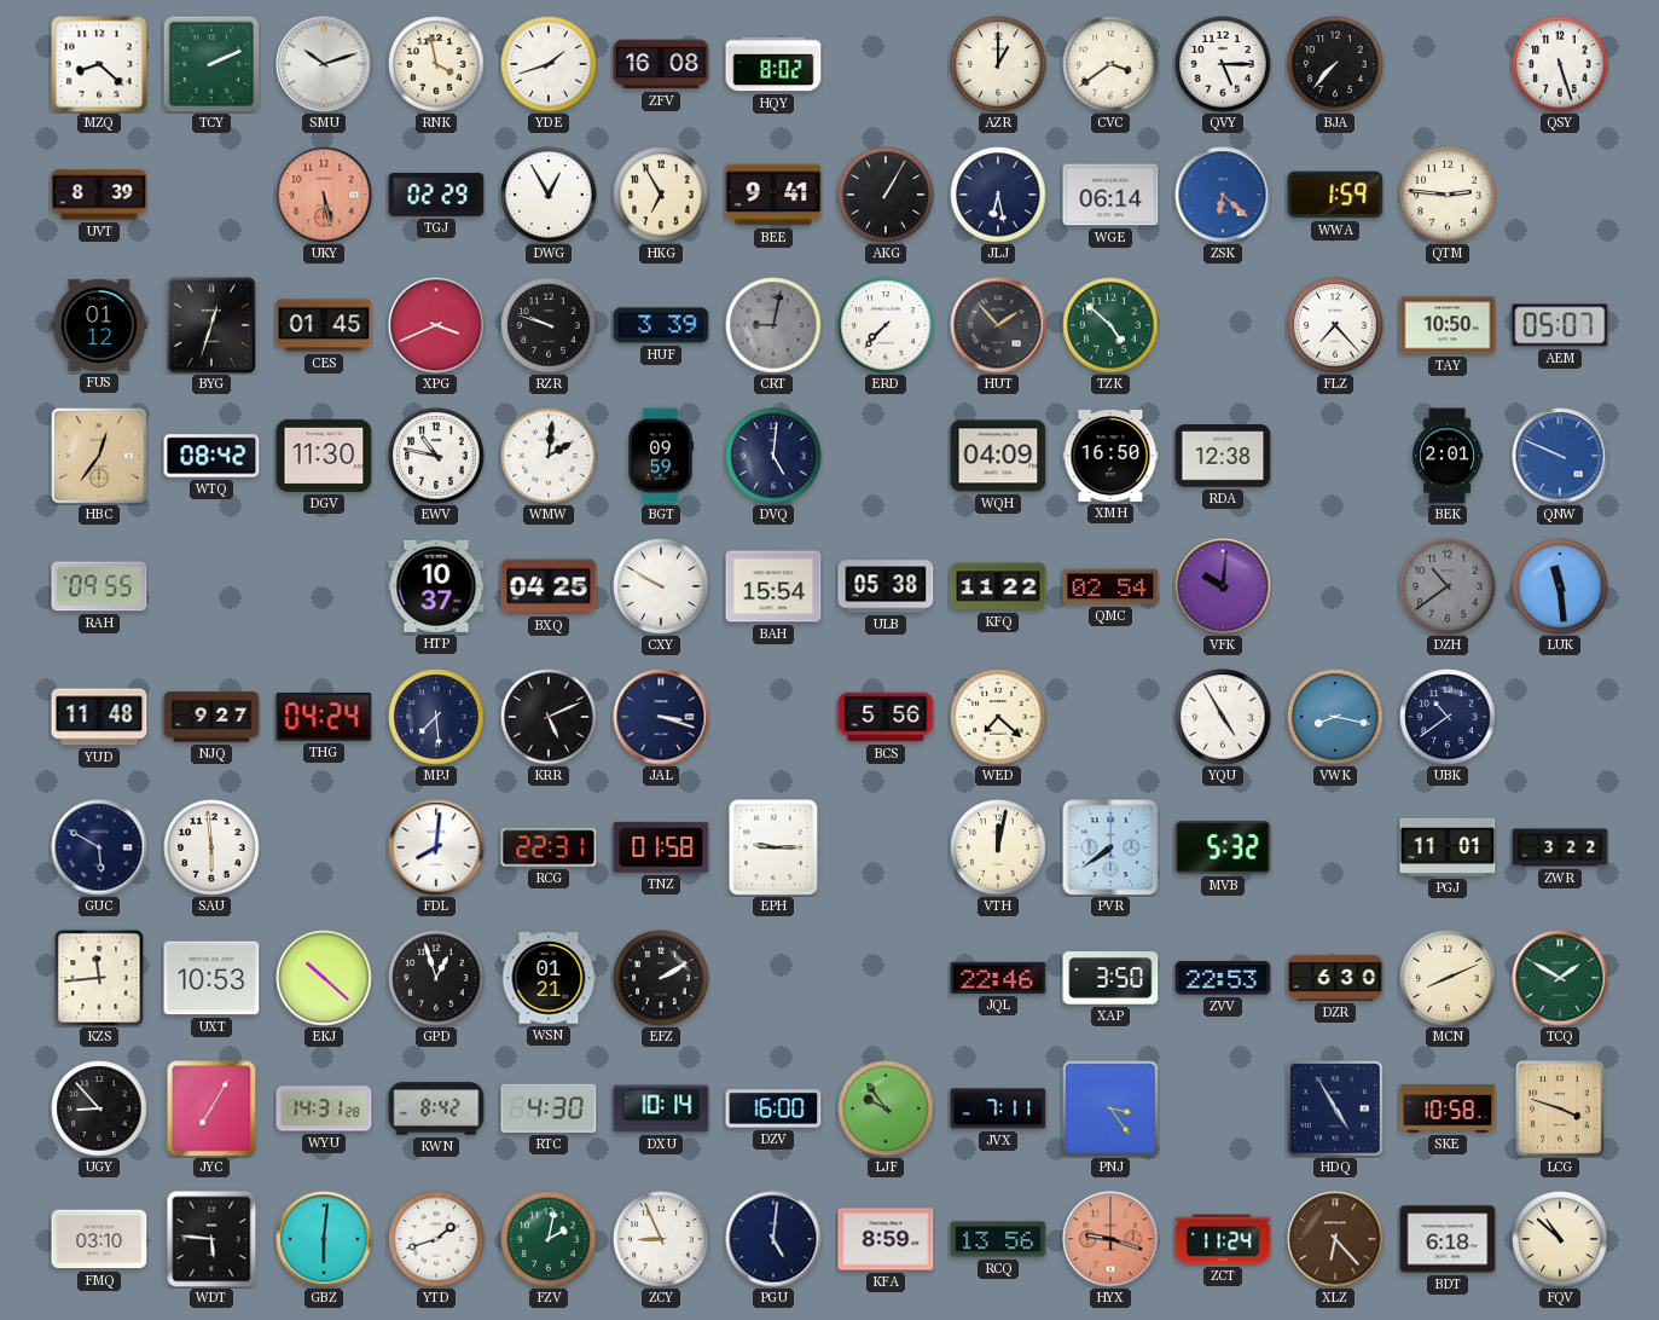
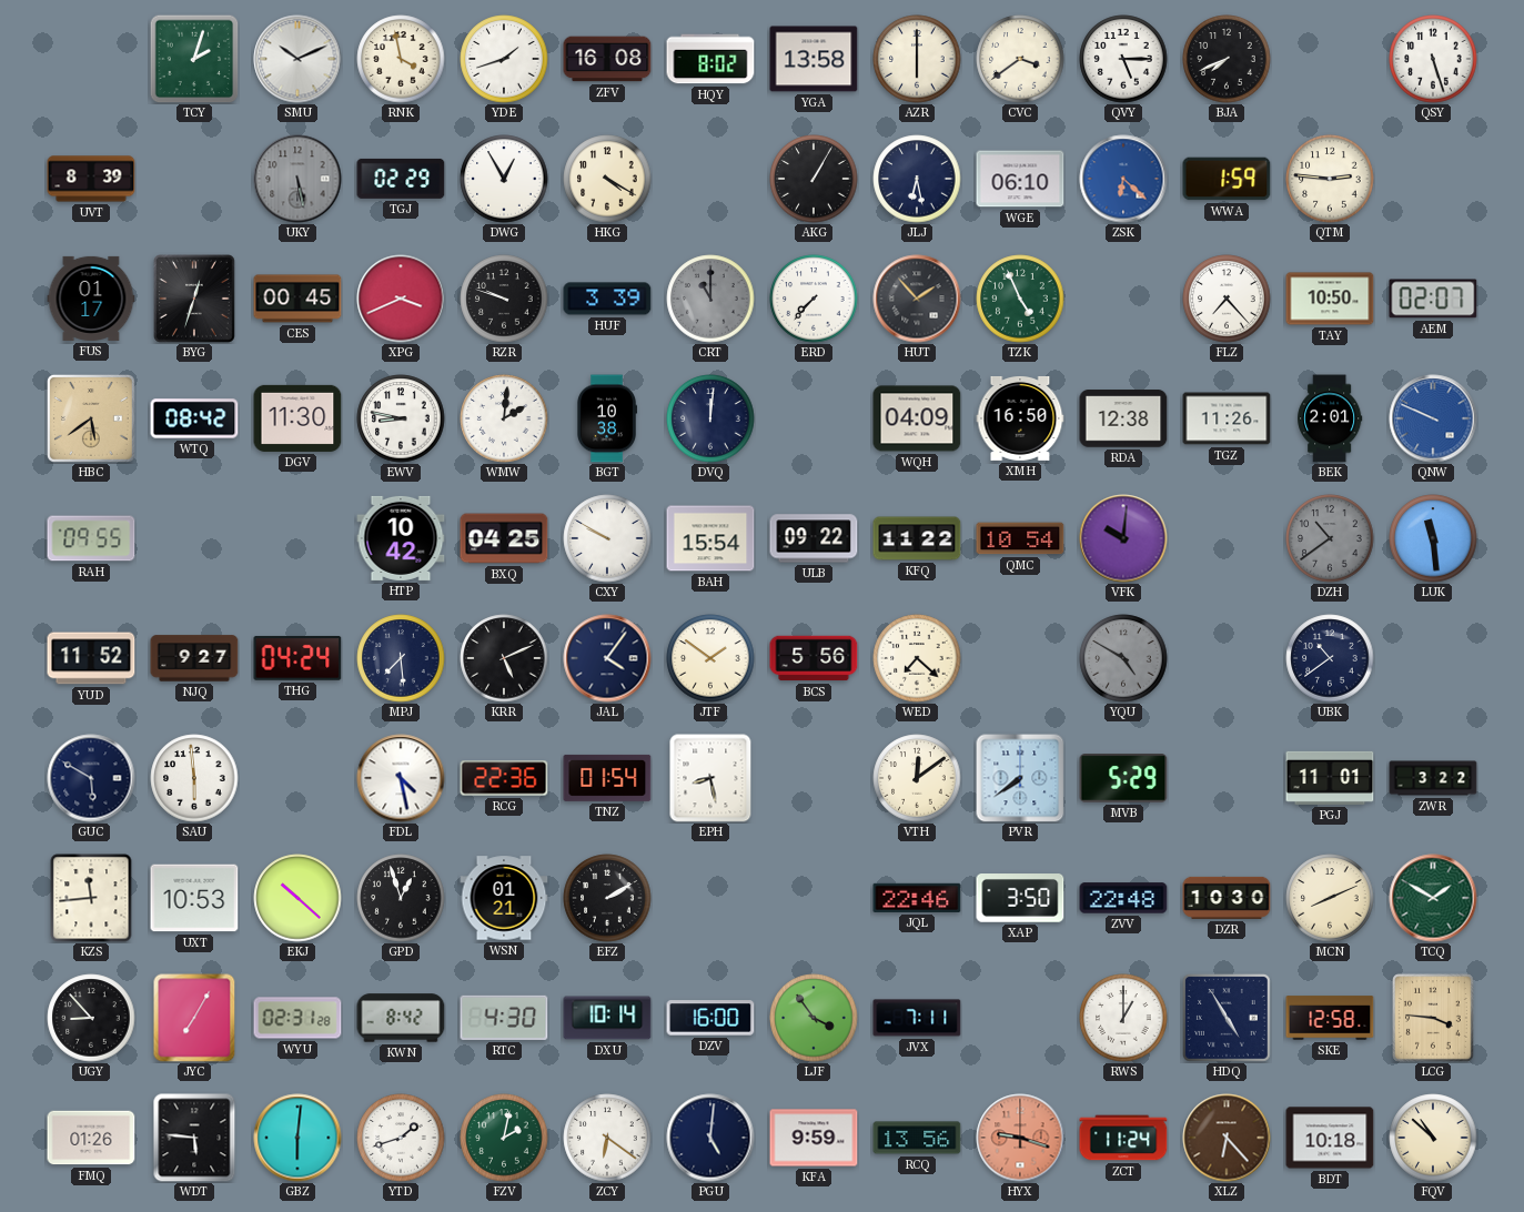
MZQ: 8:22 -> none
TCY: 2:11 -> 2:03
SMU: 10:12 -> 10:11
YGA: none -> 13:58
AZR: 1:00 -> 6:00
BJA: 7:37 -> 7:41
UKY dial: salmon -> grey
HKG: 6:55 -> 4:20
BEE: 9:41 -> none
WGE: 06:14 -> 06:10
FUS: 01:12 -> 01:17
CES: 01:45 -> 00:45
CRT: 9:02 -> 11:00
TZK: 4:52 -> 4:56
AEM: 05:07 -> 02:07
HBC: 12:36 -> 5:39
EWV: 10:47 -> 8:47
BGT: 09:59 -> 10:38
DVQ: 5:01 -> 12:01
TGZ: none -> 11:26
HTP: 10:37 -> 10:42
ULB: 05:38 -> 09:22
QMC: 02:54 -> 10:54
YUD: 11:48 -> 11:52
JAL: 3:18 -> 4:06
JTF: none -> 1:51
YQU: 4:55 -> 4:50
YQU dial: white -> grey
VWK: 8:17 -> none
FDL: 8:01 -> 4:28
RCG: 22:31 -> 22:36
TNZ: 01:58 -> 01:54
EPH: 9:15 -> 8:28
VTH: 12:02 -> 12:09
MVB: 5:32 -> 5:29
ZVV: 22:53 -> 22:48
DZR: 6:30 -> 10:30
WYU: 14:31 -> 02:31
LJF: 9:54 -> 3:54
PNJ: 3:24 -> none
RWS: none -> 1:00
SKE: 10:58 -> 12:58
LCG: 3:48 -> 3:46
FMQ: 03:10 -> 01:26
ZCY: 8:56 -> 6:21
KFA: 8:59 -> 9:59
BDT: 6:18 -> 10:18
